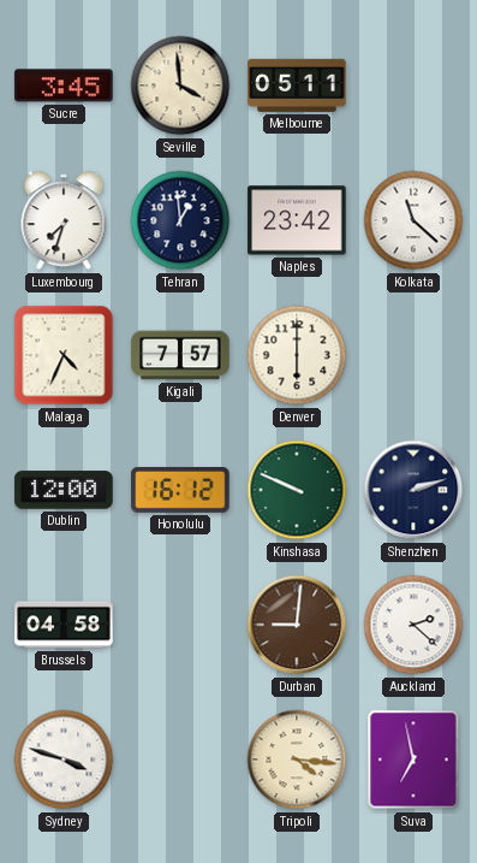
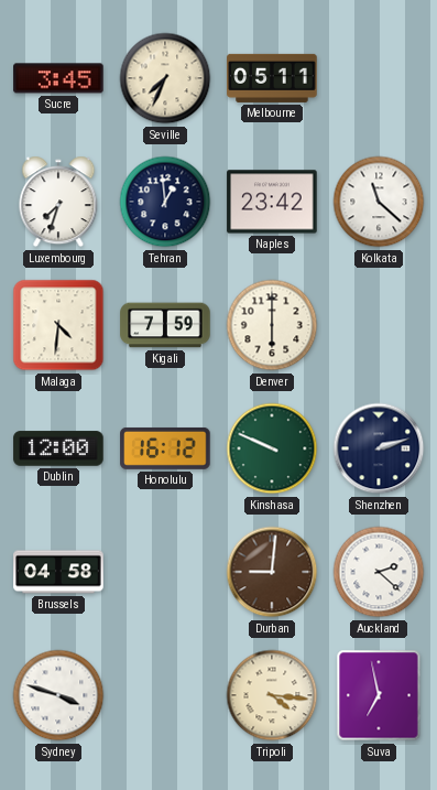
Seville: 3:59 -> 7:34
Malaga: 4:34 -> 4:31
Kigali: 7:57 -> 7:59
